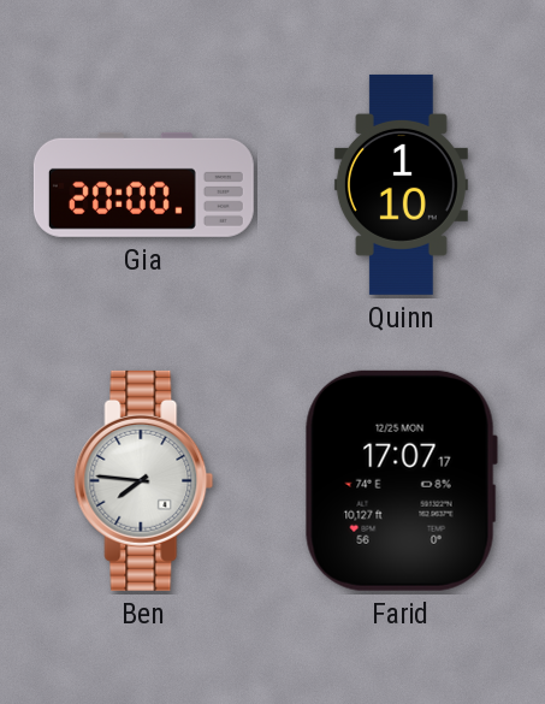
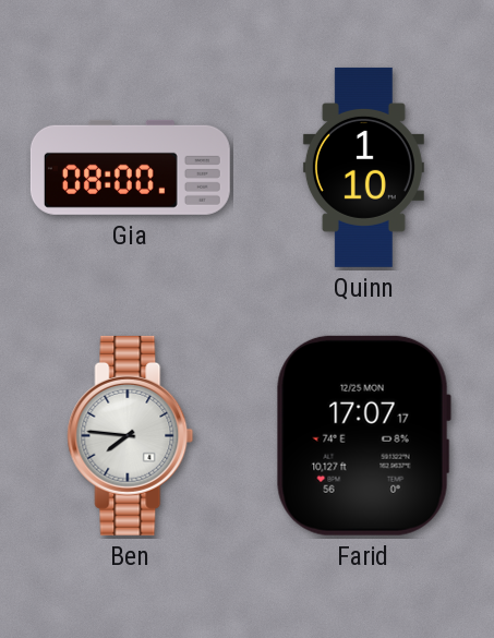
Gia: 20:00 -> 08:00
